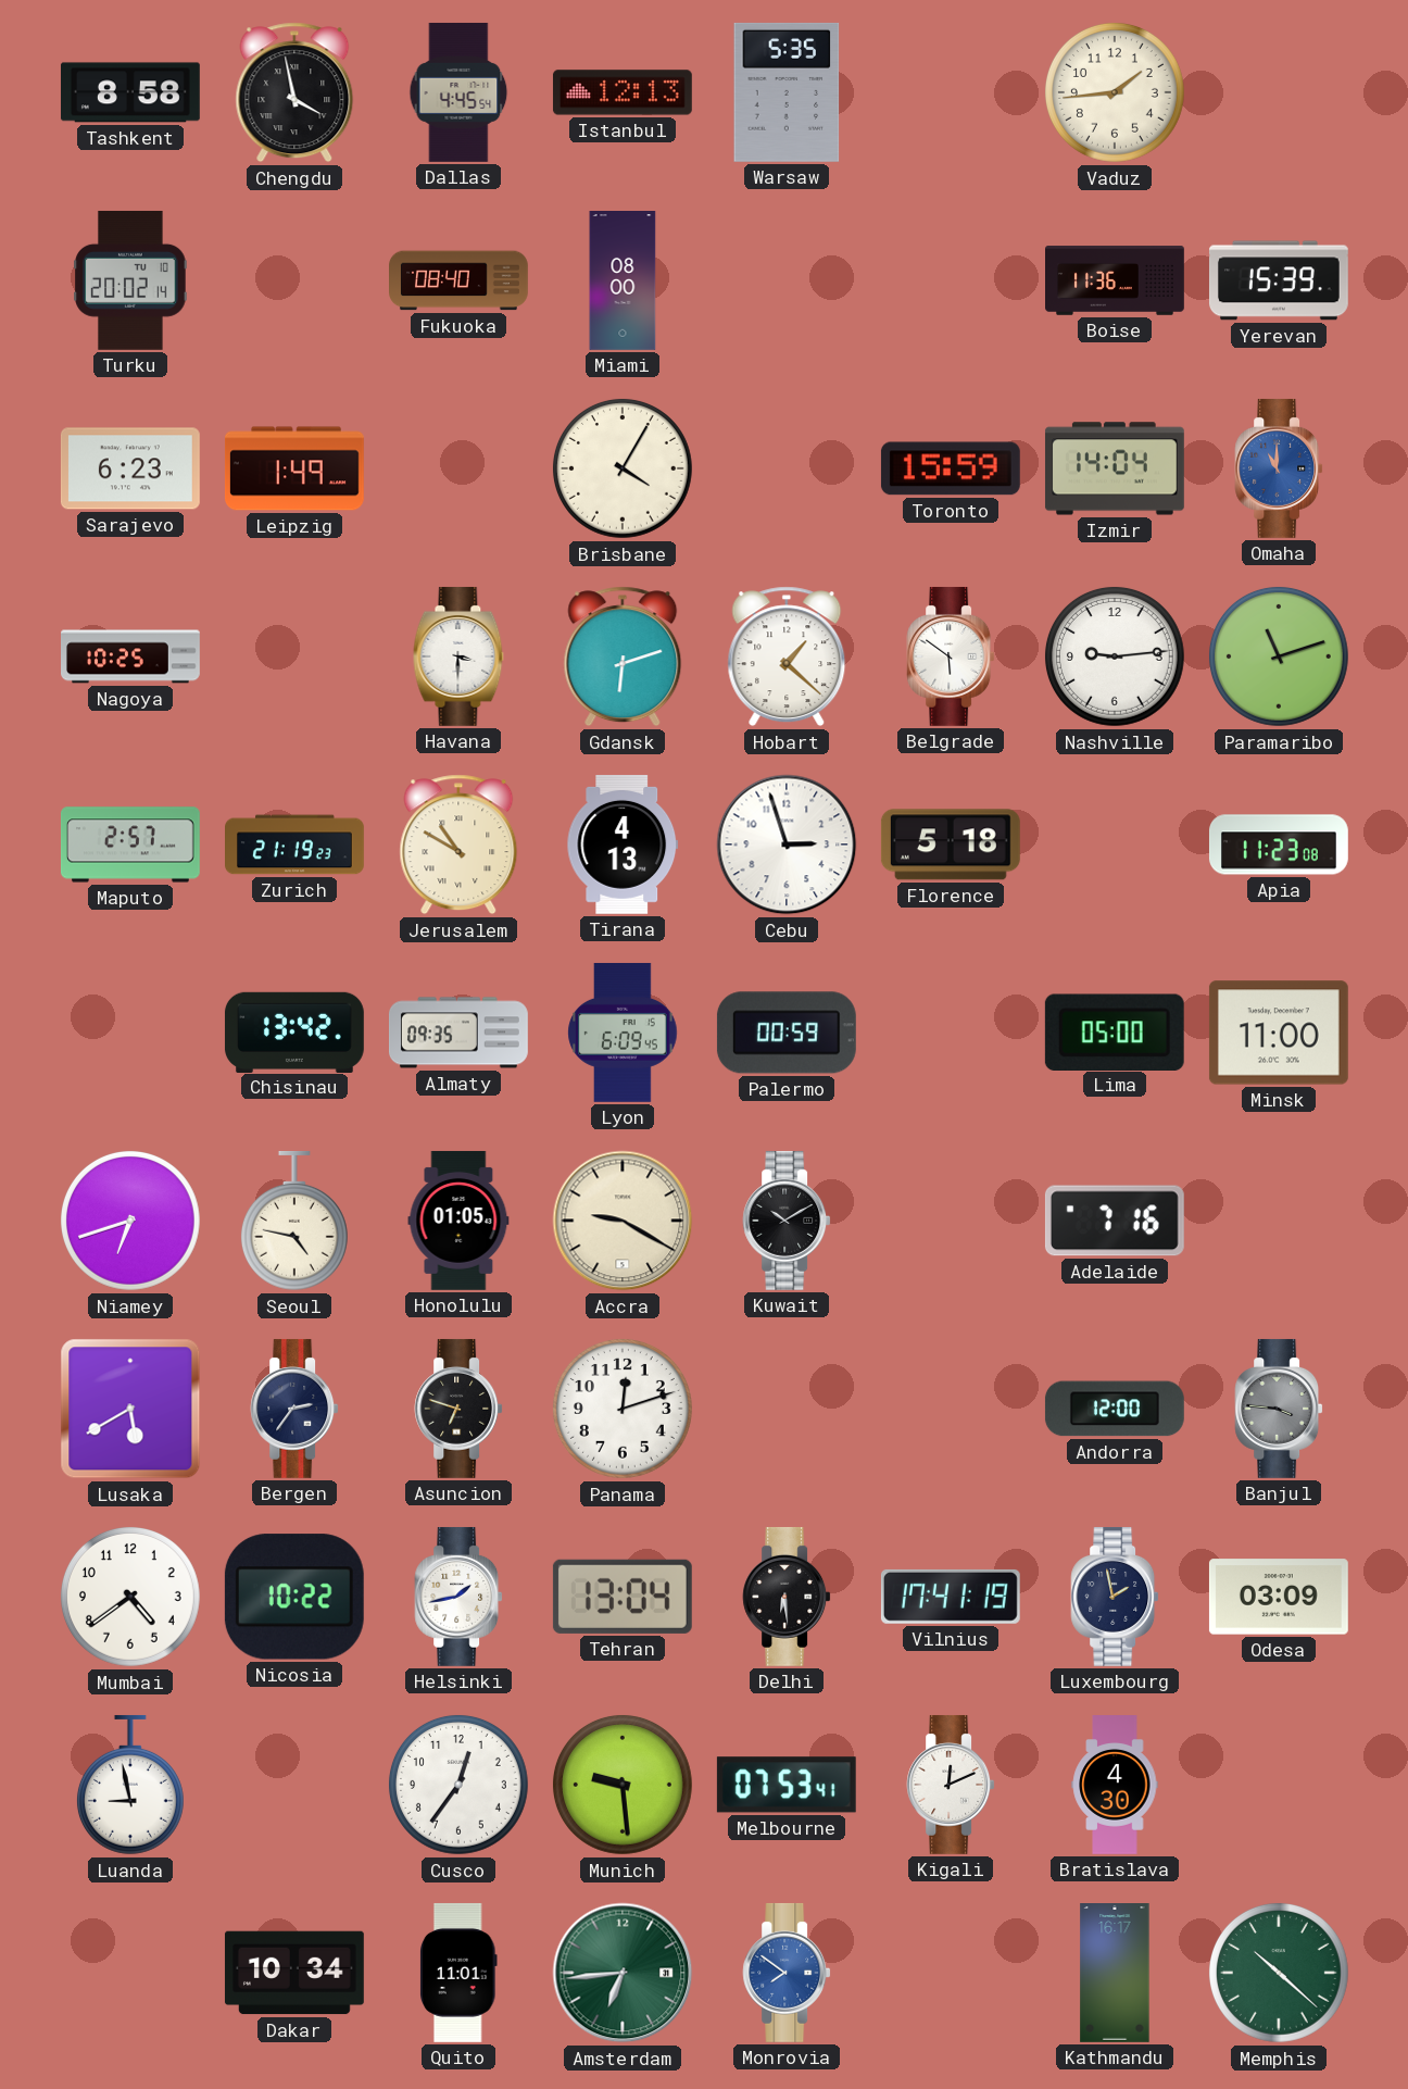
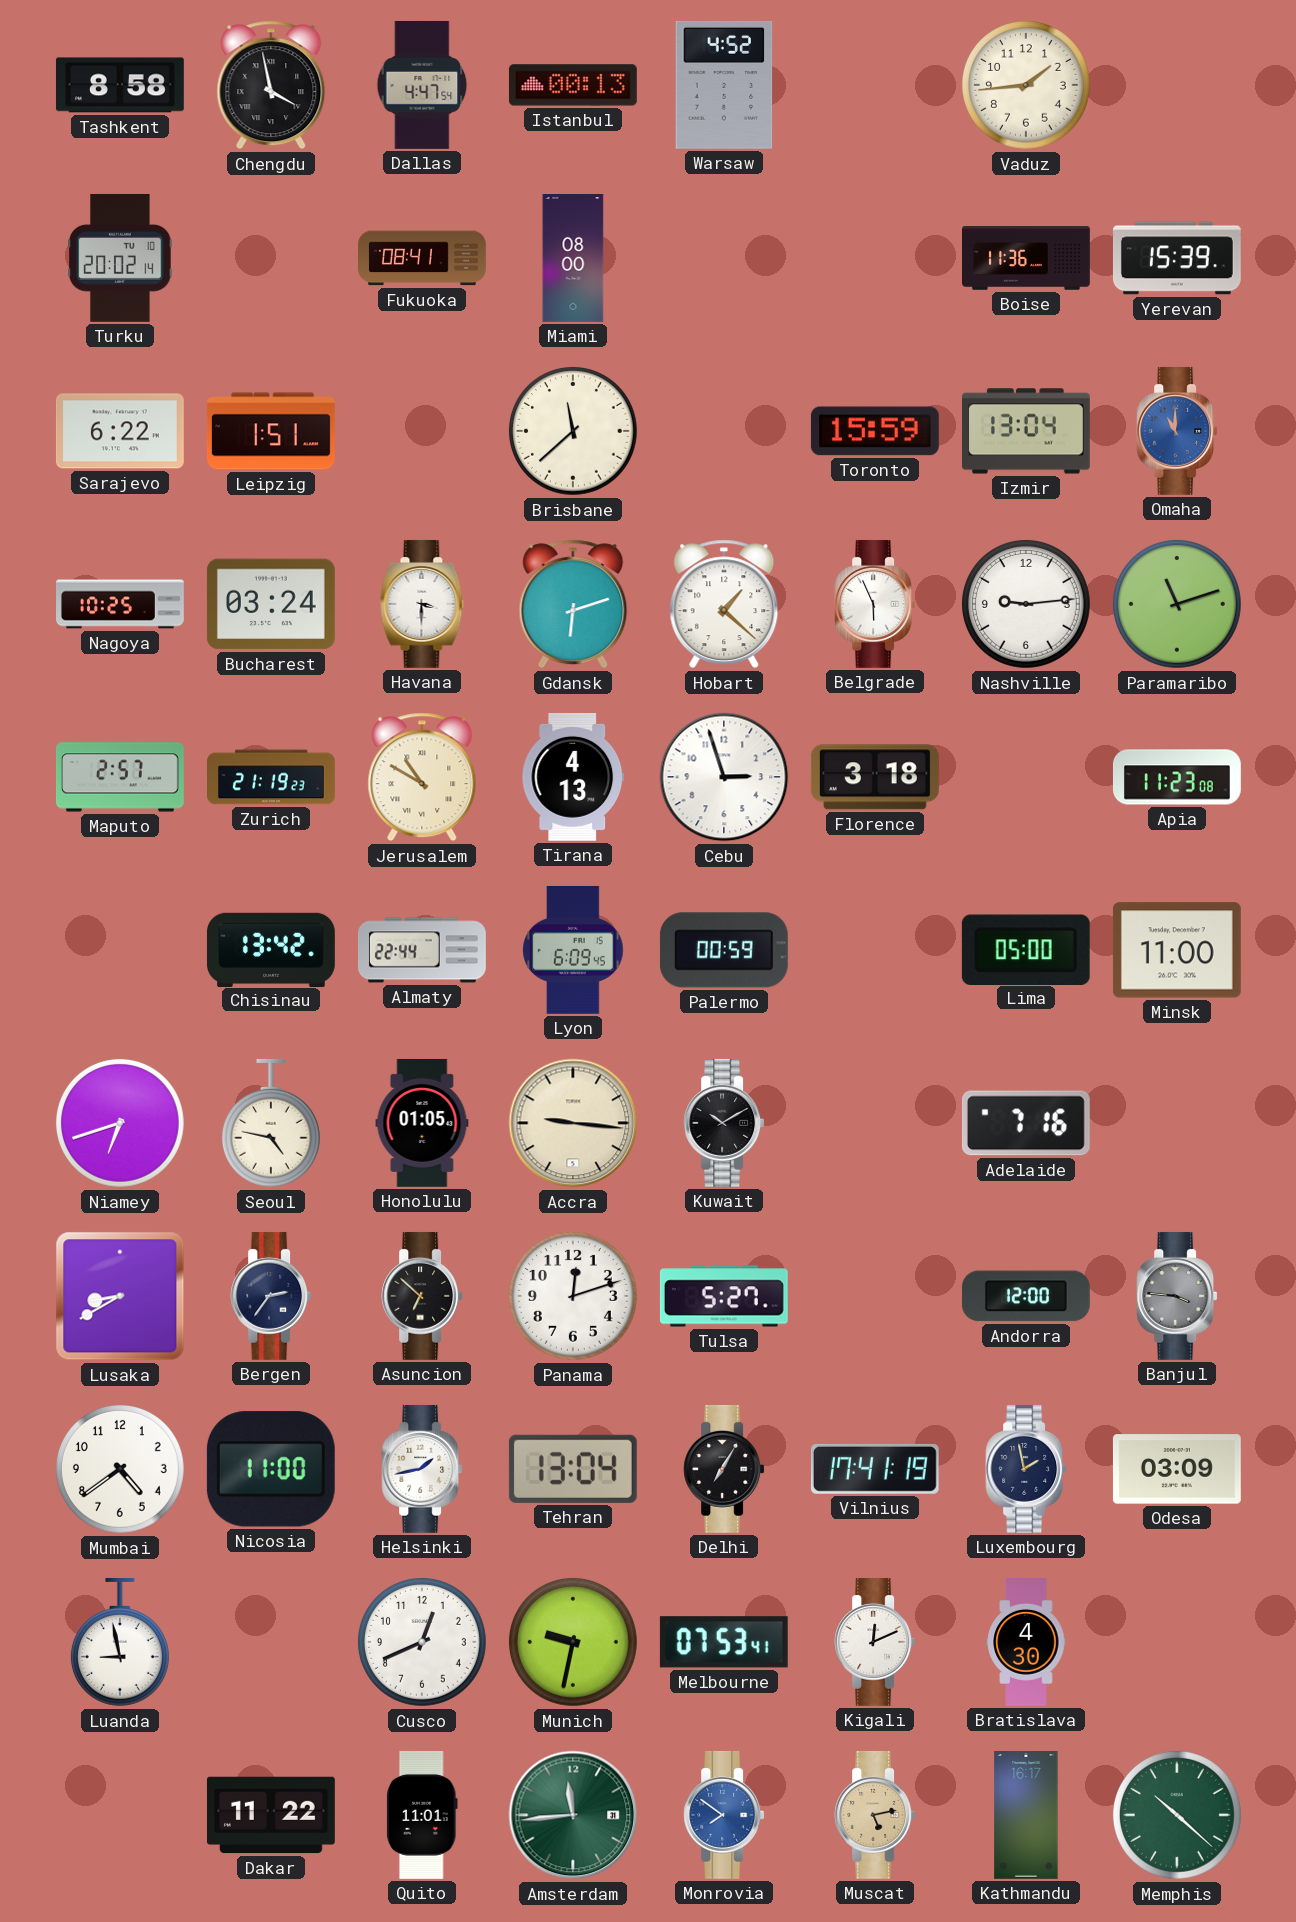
Dallas: 4:45 -> 4:47
Istanbul: 12:13 -> 00:13
Warsaw: 5:35 -> 4:52
Fukuoka: 08:40 -> 08:41
Sarajevo: 6:23 -> 6:22
Leipzig: 1:49 -> 1:51
Brisbane: 4:05 -> 11:38
Izmir: 14:04 -> 13:04
Bucharest: none -> 03:24
Belgrade: 5:51 -> 5:56
Florence: 5:18 -> 3:18
Almaty: 09:35 -> 22:44
Accra: 9:20 -> 9:16
Lusaka: 5:40 -> 8:40
Asuncion: 6:48 -> 6:52
Tulsa: none -> 5:27
Nicosia: 10:22 -> 11:00
Delhi: 6:29 -> 7:05
Cusco: 12:36 -> 12:41
Munich: 9:29 -> 9:32
Dakar: 10:34 -> 11:22
Amsterdam: 6:44 -> 11:44
Muscat: none -> 5:13
